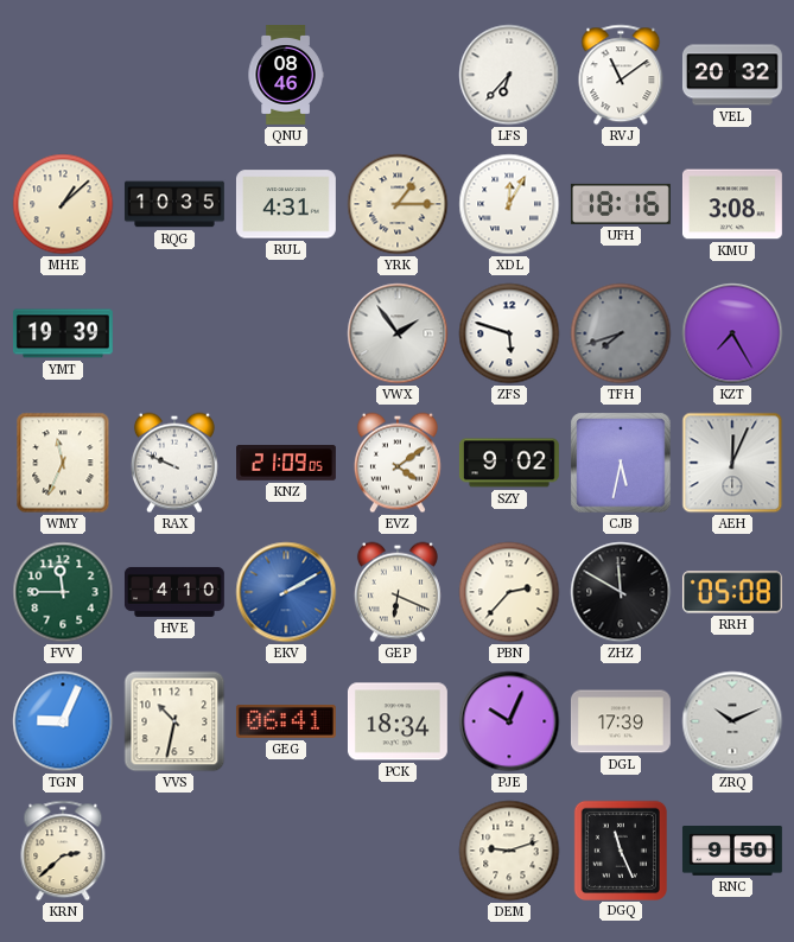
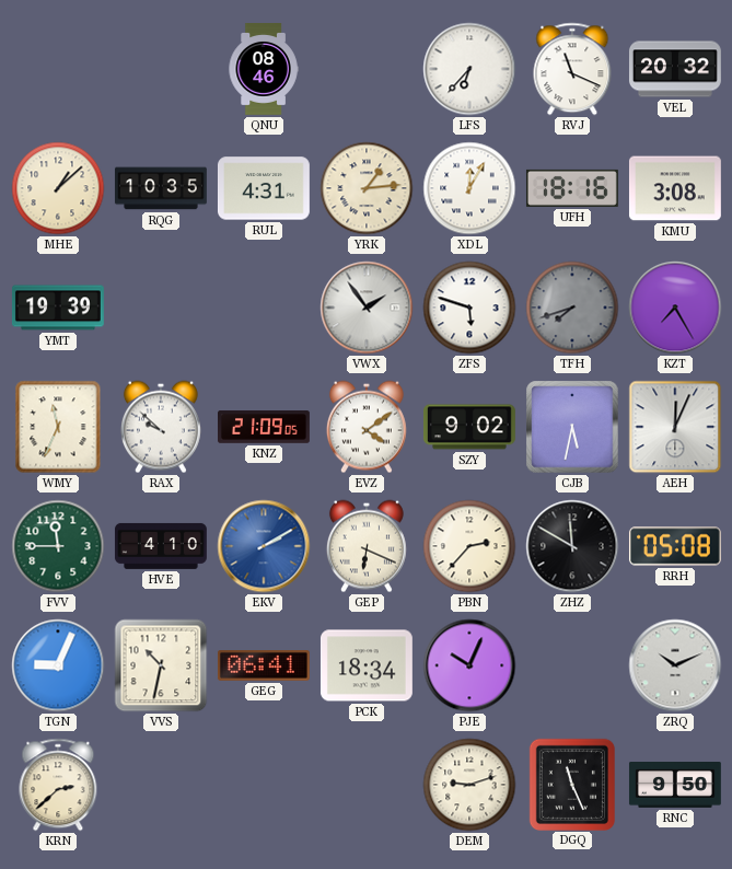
RVJ: 11:09 -> 11:19
YRK: 1:15 -> 1:14
RAX: 9:49 -> 9:52
DGL: 17:39 -> none
